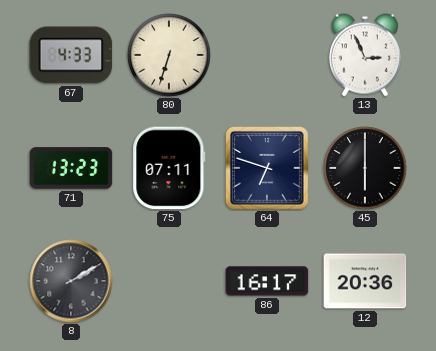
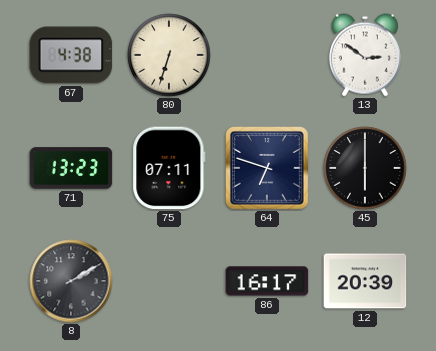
67: 4:33 -> 4:38
13: 2:56 -> 2:51
12: 20:36 -> 20:39
